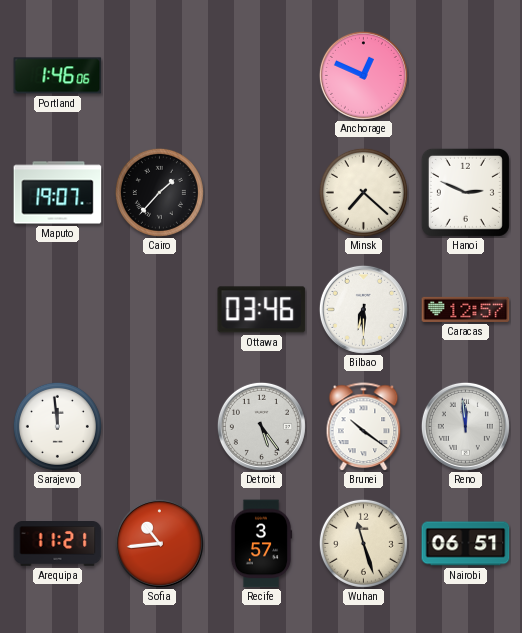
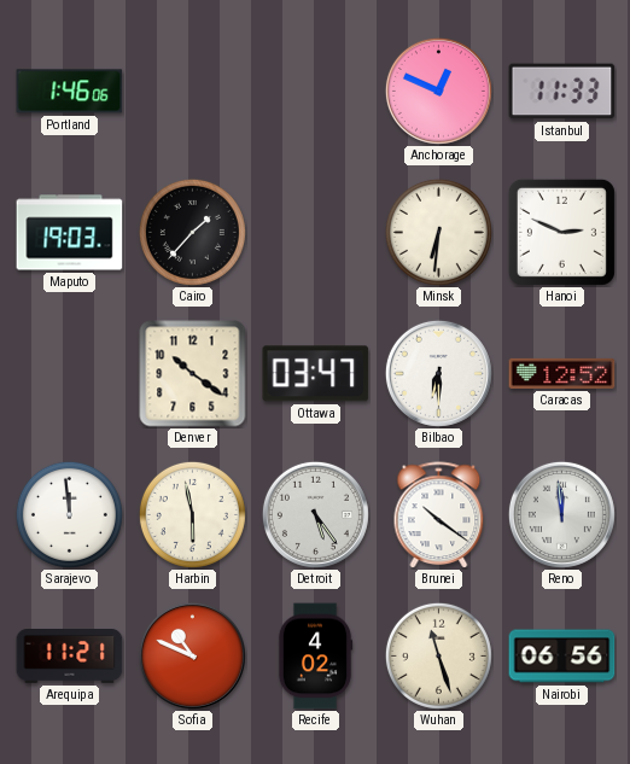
Istanbul: none -> 11:33
Maputo: 19:07 -> 19:03
Minsk: 7:22 -> 6:31
Denver: none -> 10:21
Ottawa: 03:46 -> 03:47
Caracas: 12:57 -> 12:52
Harbin: none -> 5:58
Sofia: 10:44 -> 10:49
Recife: 3:57 -> 4:02
Nairobi: 06:51 -> 06:56
